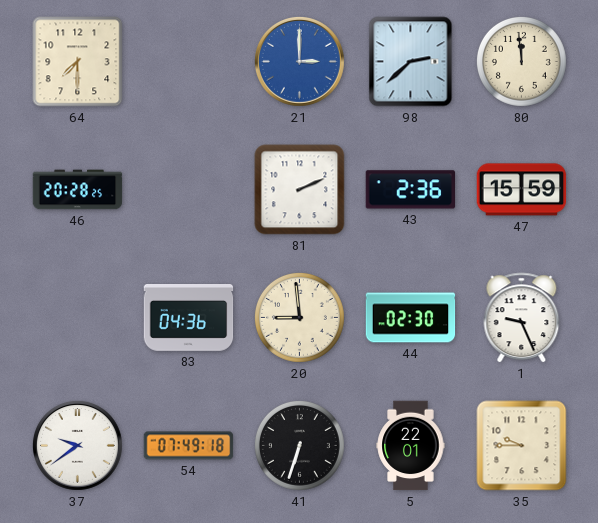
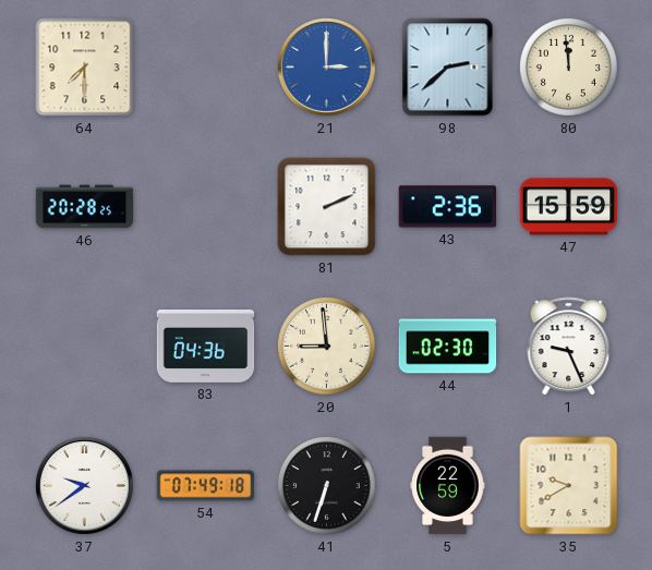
5: 22:01 -> 22:59
35: 9:45 -> 9:40
